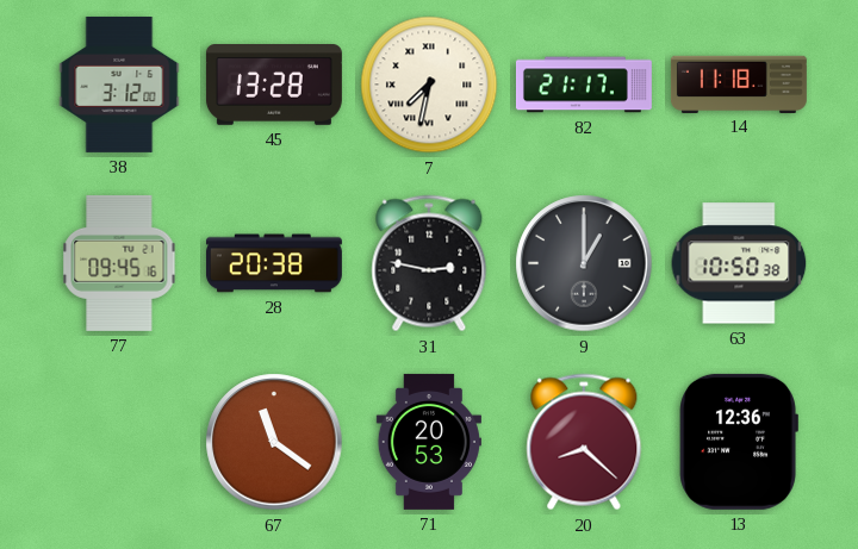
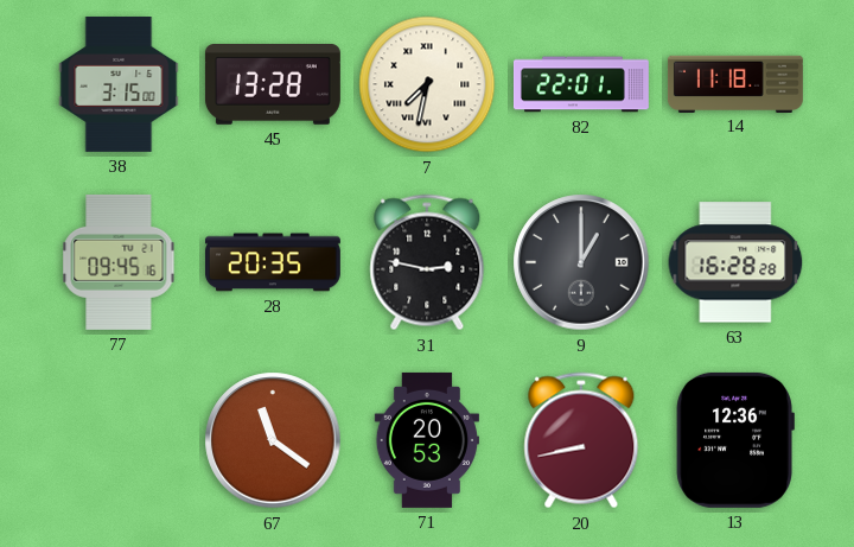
38: 3:12 -> 3:15
82: 21:17 -> 22:01
28: 20:38 -> 20:35
63: 10:50 -> 16:28
20: 8:22 -> 8:43
